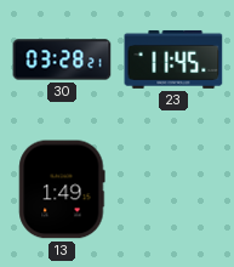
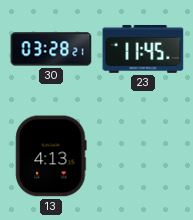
13: 1:49 -> 4:13
